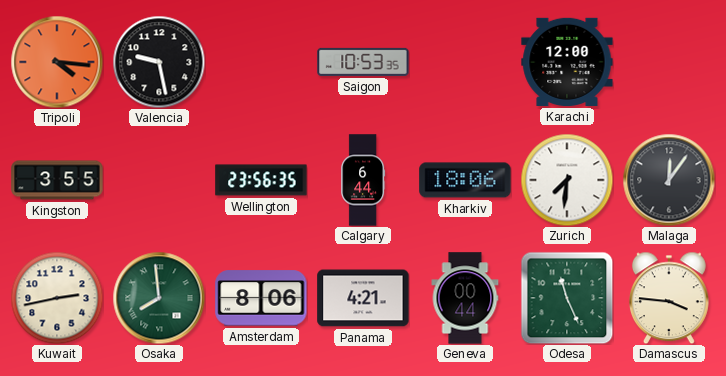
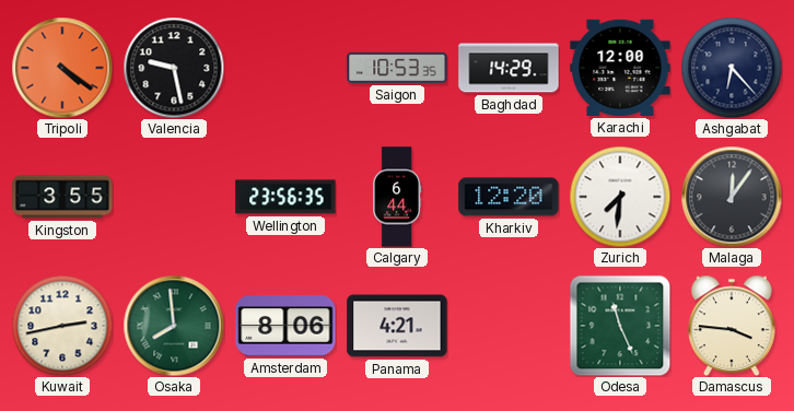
Tripoli: 4:16 -> 4:21
Baghdad: none -> 14:29
Ashgabat: none -> 6:23
Kharkiv: 18:06 -> 12:20
Geneva: 00:44 -> none
